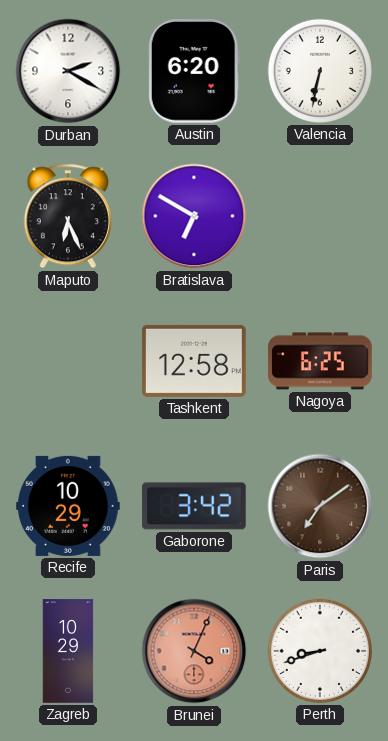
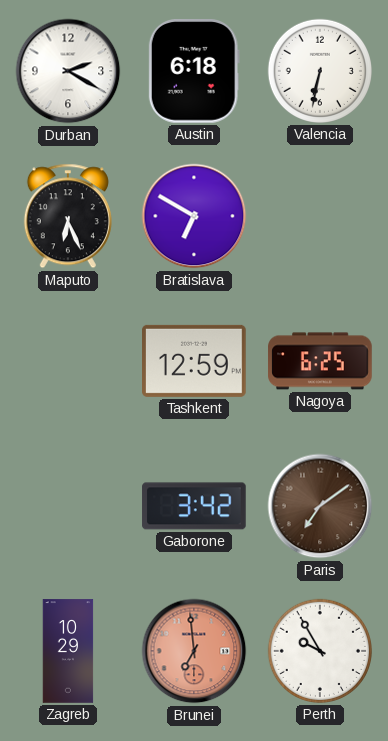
Austin: 6:20 -> 6:18
Tashkent: 12:58 -> 12:59
Recife: 10:29 -> none
Brunei: 4:04 -> 6:59
Perth: 8:42 -> 9:55
